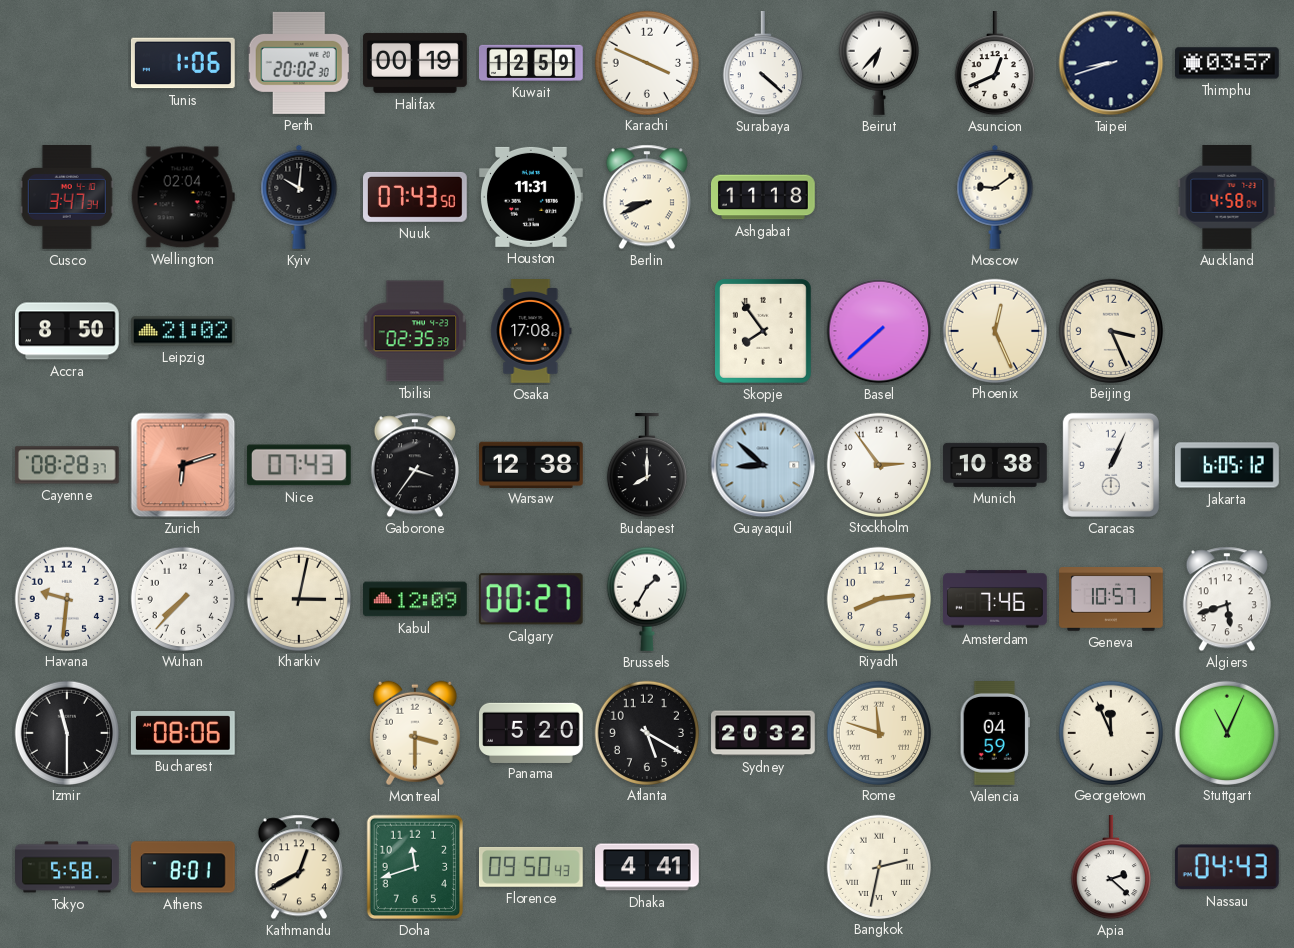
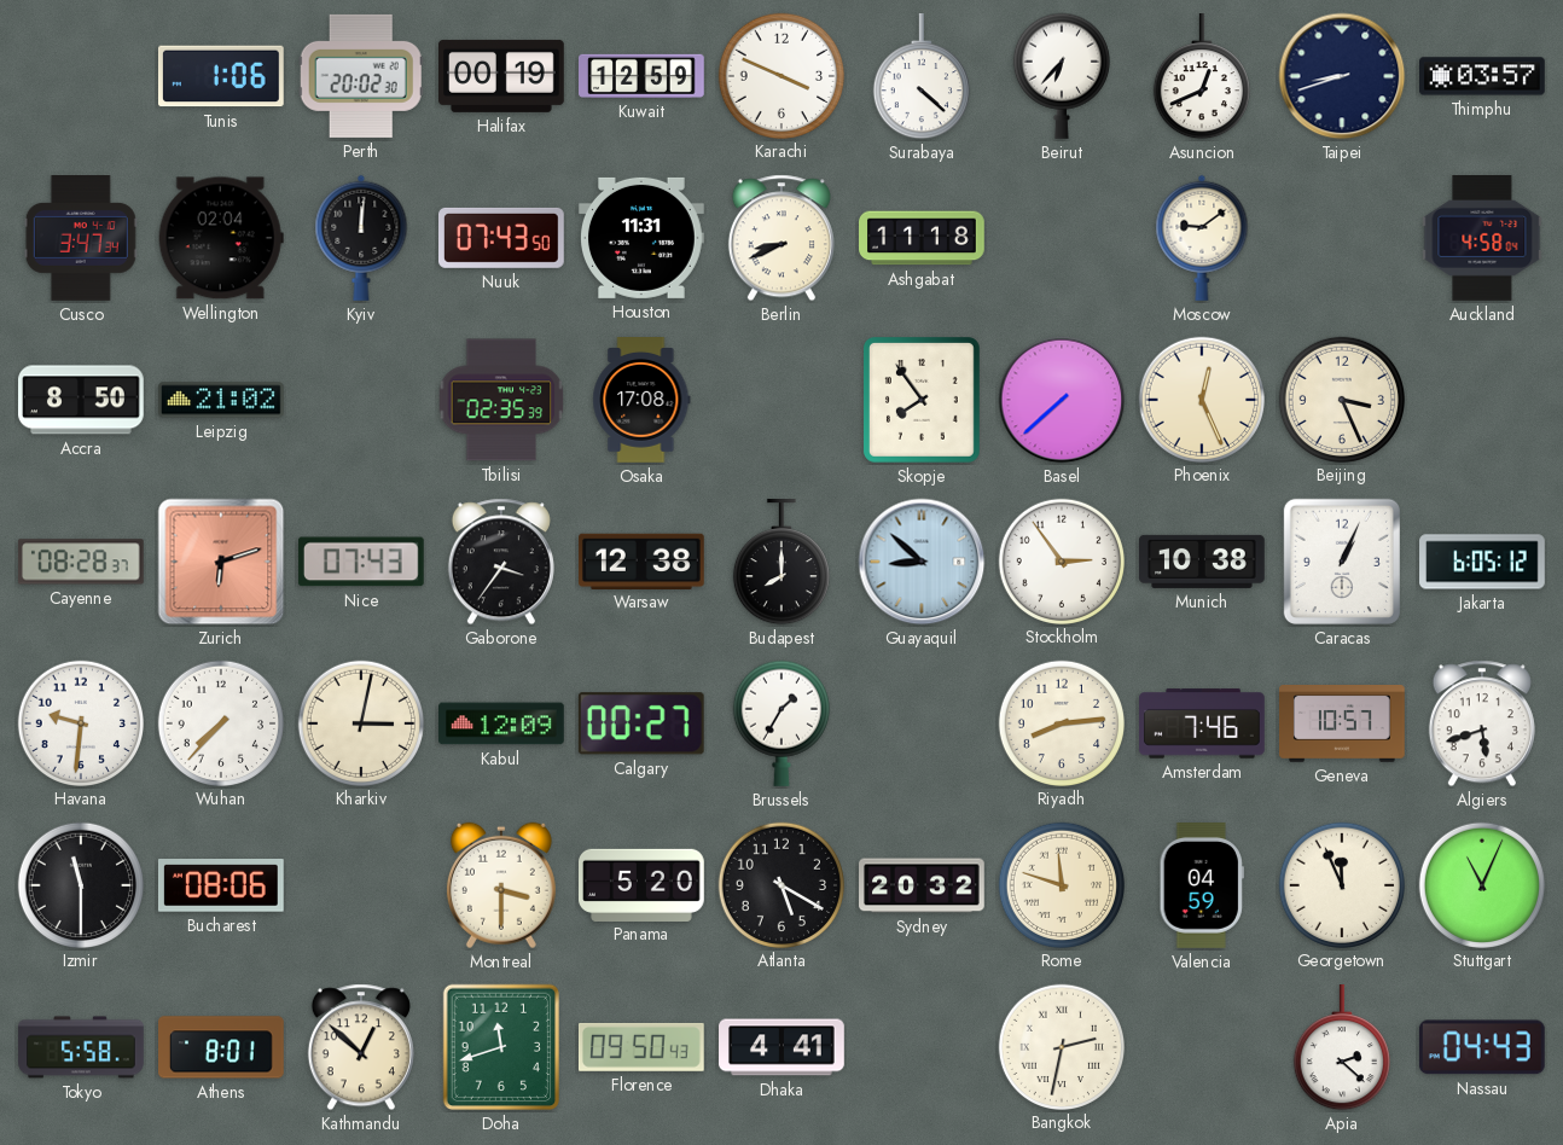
Kyiv: 10:01 -> 12:01
Kathmandu: 12:40 -> 12:52
